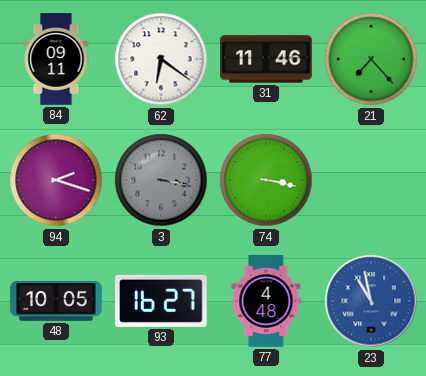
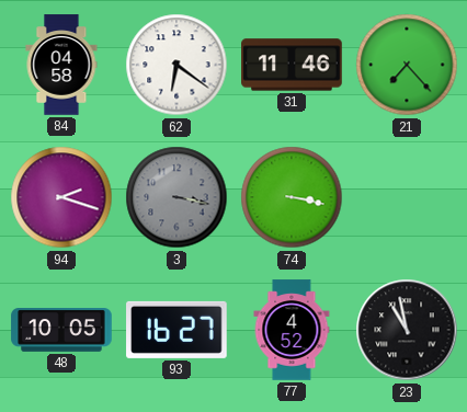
84: 09:11 -> 04:58
77: 4:48 -> 4:52
23 dial: blue -> black
